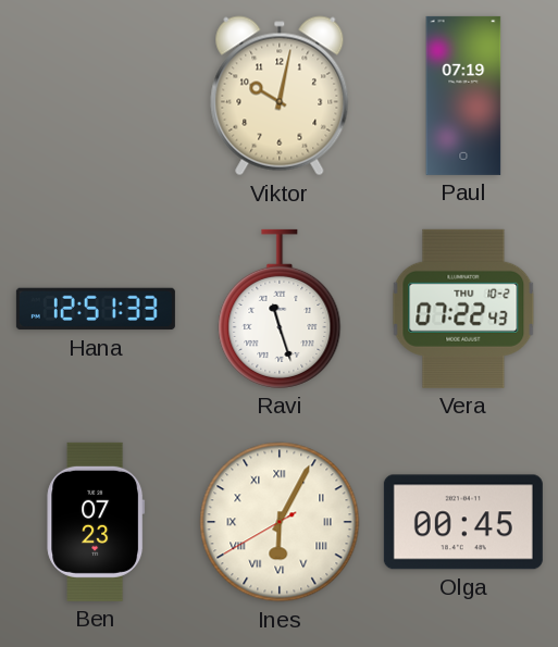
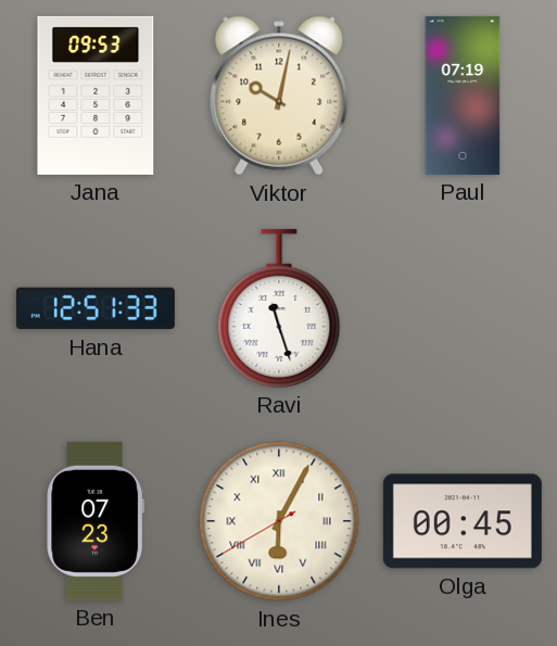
Jana: none -> 09:53
Vera: 07:22 -> none
